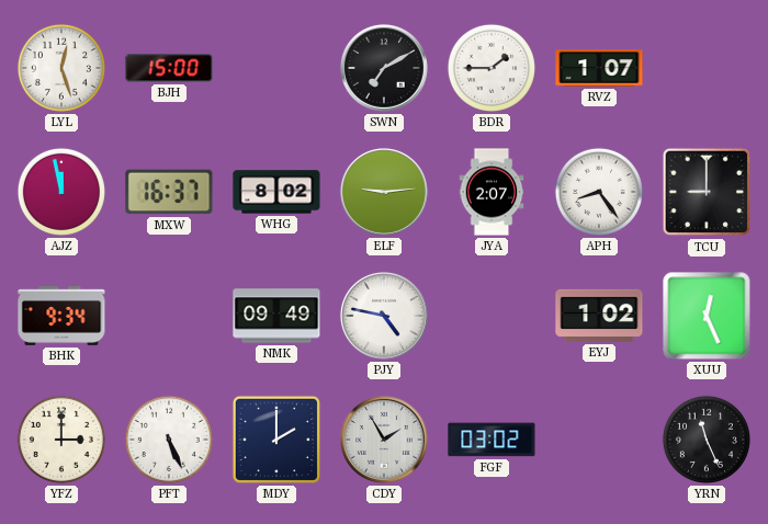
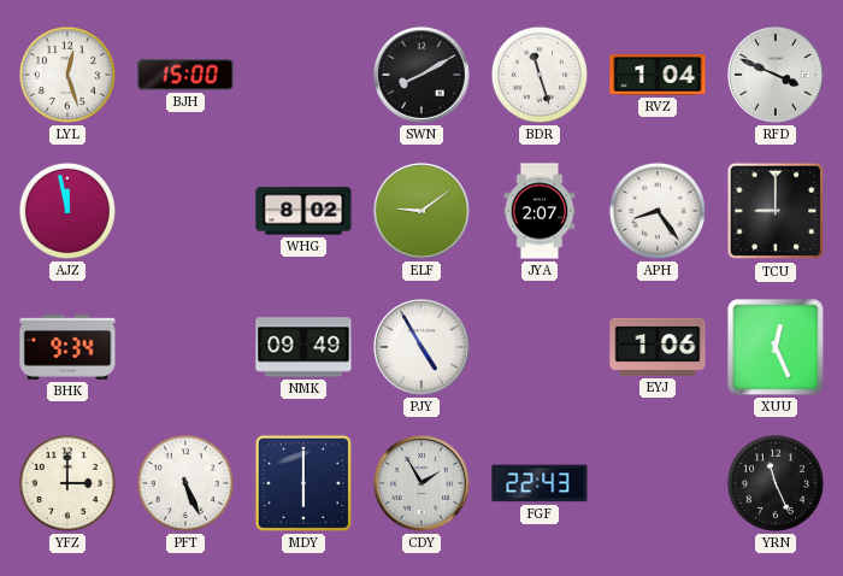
SWN: 7:10 -> 8:10
BDR: 1:45 -> 11:27
RVZ: 1:07 -> 1:04
RFD: none -> 3:49
MXW: 16:37 -> none
ELF: 9:14 -> 9:09
PJY: 4:47 -> 4:55
EYJ: 1:02 -> 1:06
MDY: 2:00 -> 6:00
FGF: 03:02 -> 22:43
